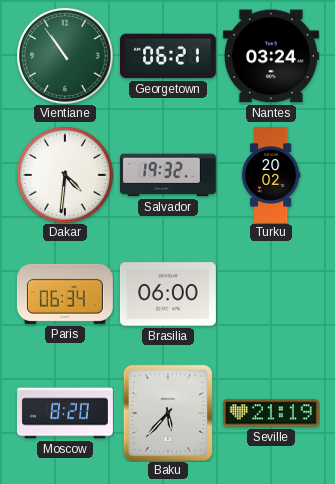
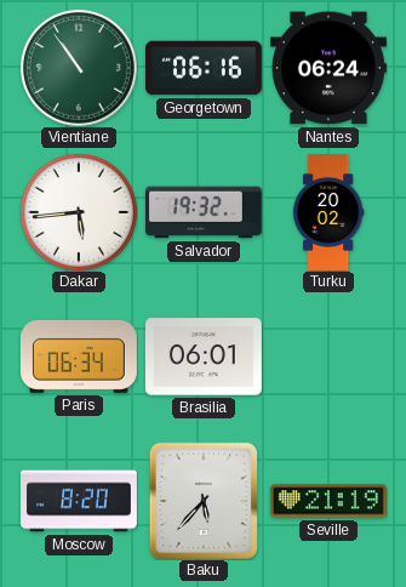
Georgetown: 06:21 -> 06:16
Nantes: 03:24 -> 06:24
Dakar: 4:31 -> 5:44
Brasilia: 06:00 -> 06:01
